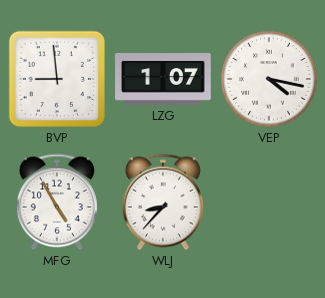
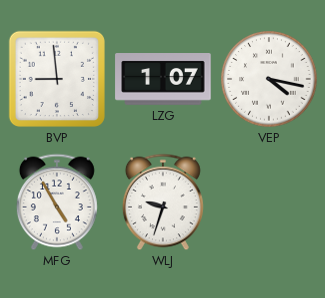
WLJ: 8:37 -> 9:33
